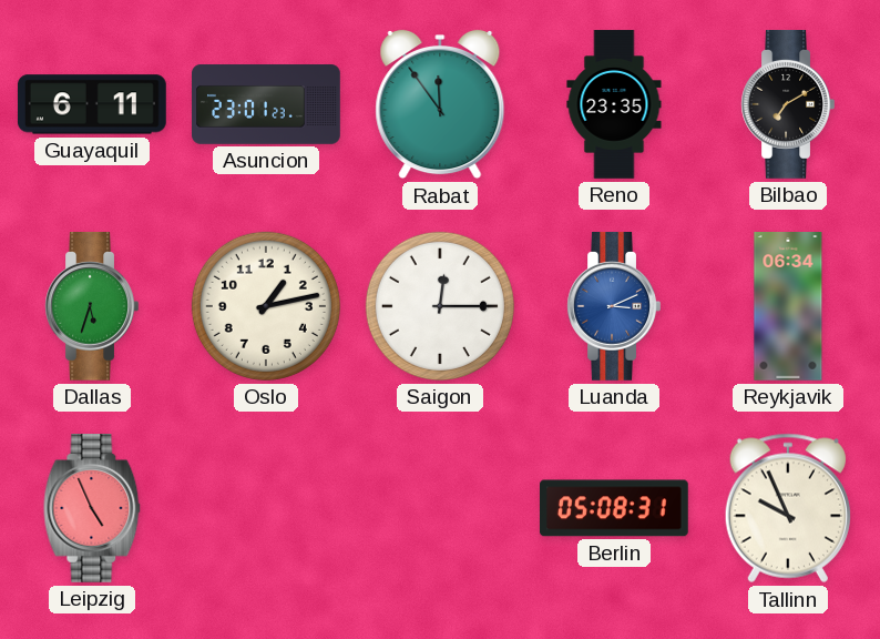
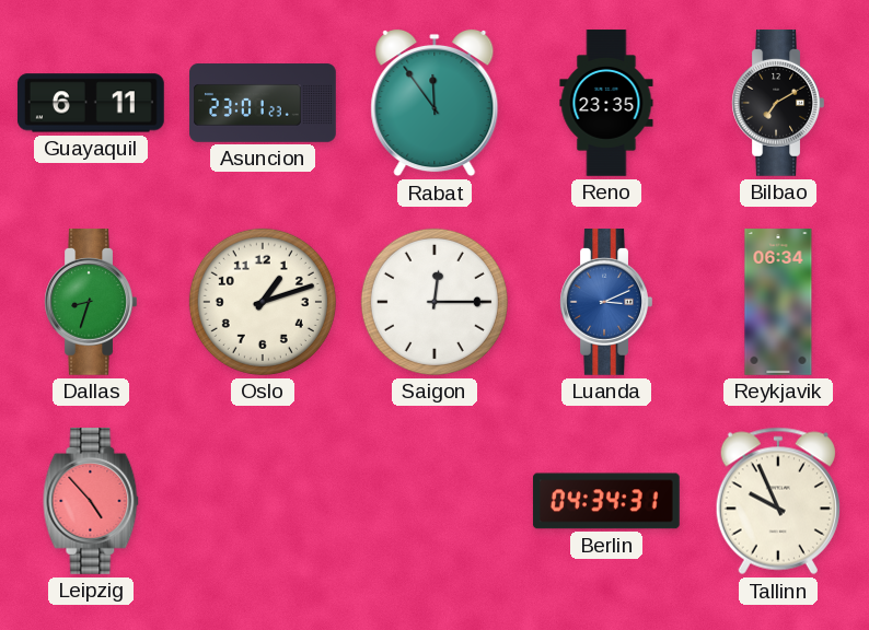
Dallas: 5:33 -> 8:33
Oslo: 1:13 -> 1:12
Leipzig: 4:56 -> 4:53
Berlin: 05:08 -> 04:34
